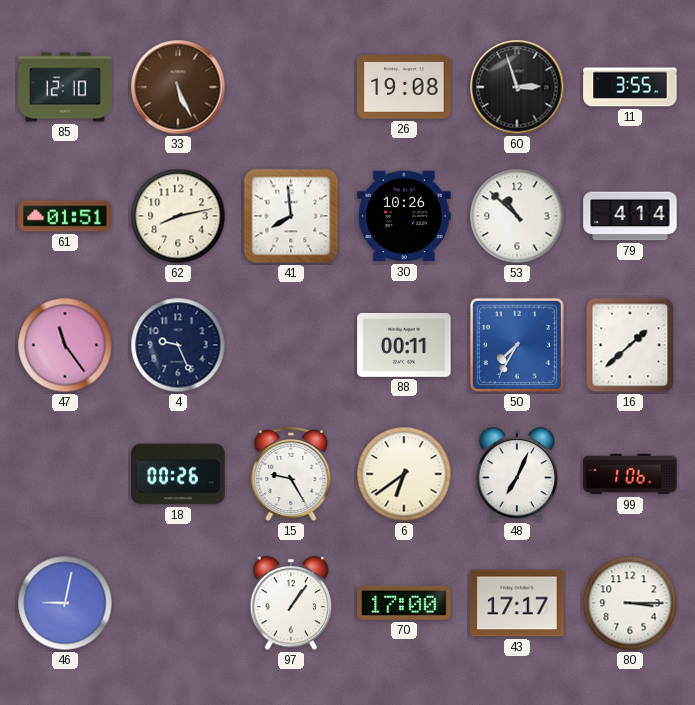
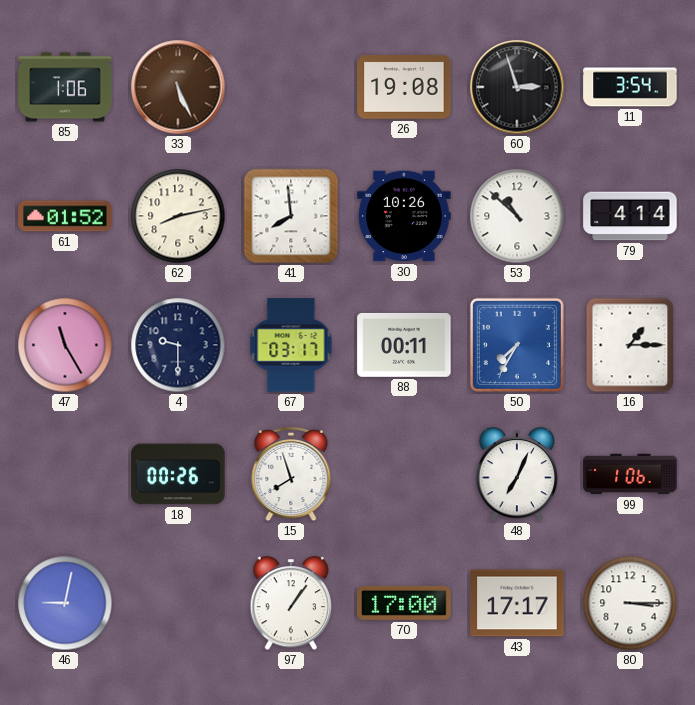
85: 12:10 -> 1:06
11: 3:55 -> 3:54
61: 01:51 -> 01:52
47: 11:24 -> 11:25
4: 9:26 -> 9:30
67: none -> 03:17
16: 1:38 -> 1:15
15: 9:25 -> 7:57
6: 6:39 -> none
